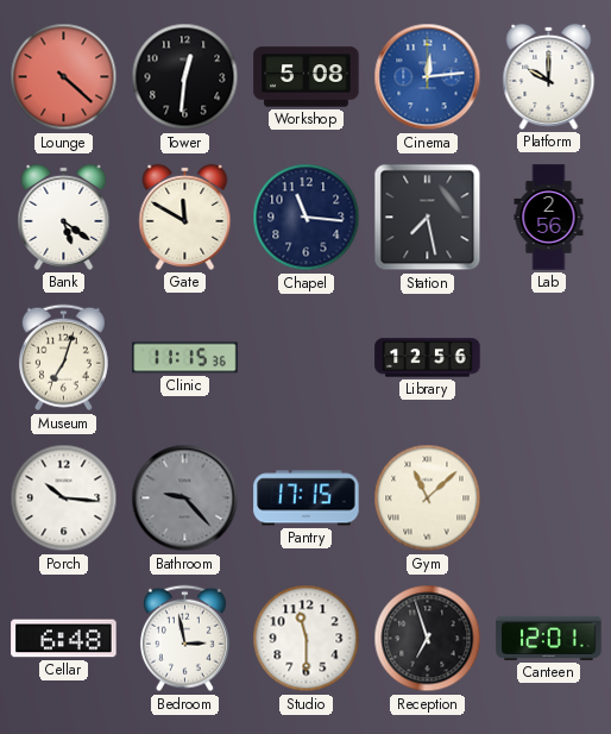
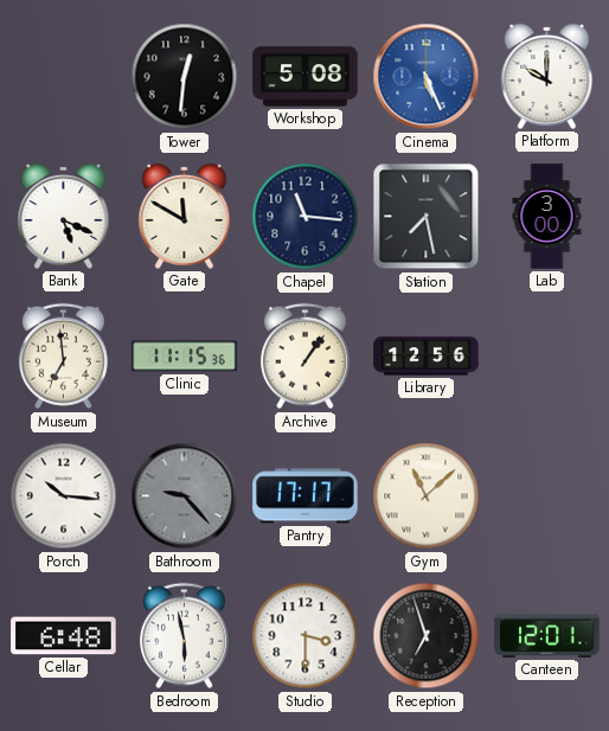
Lounge: 4:22 -> none
Cinema: 12:14 -> 5:26
Bank: 5:21 -> 5:19
Lab: 2:56 -> 3:00
Museum: 7:03 -> 6:59
Archive: none -> 1:06
Pantry: 17:15 -> 17:17
Bedroom: 2:58 -> 5:58
Studio: 11:30 -> 3:30
